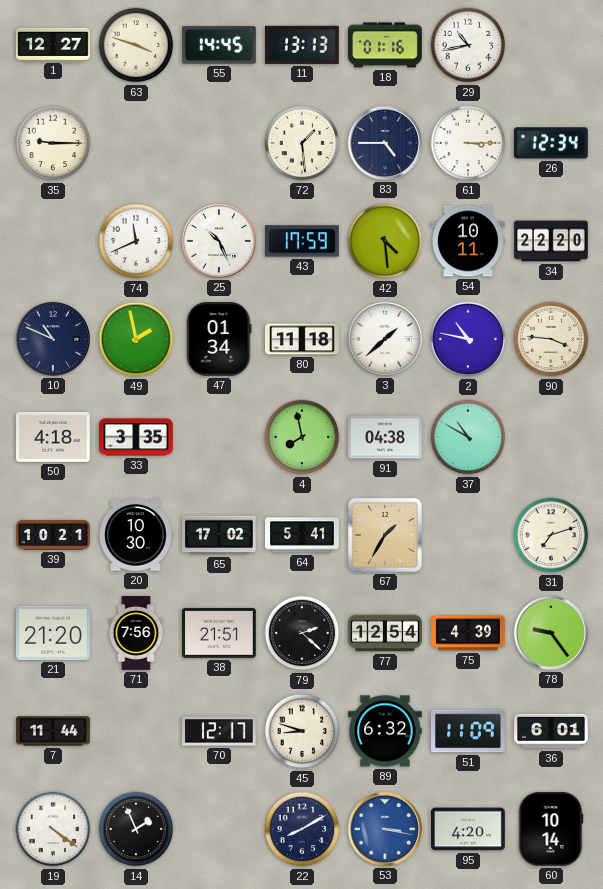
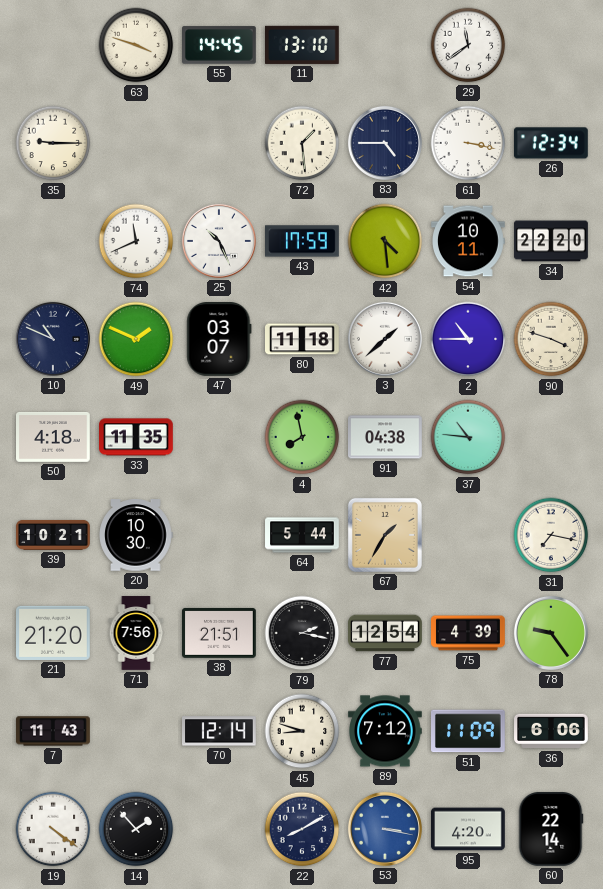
1: 12:27 -> none
11: 13:13 -> 13:10
18: 01:16 -> none
29: 10:43 -> 11:39
61: 3:15 -> 3:17
49: 1:58 -> 1:49
47: 01:34 -> 03:07
2: 10:47 -> 10:45
90: 3:46 -> 3:48
33: 3:35 -> 11:35
37: 10:50 -> 10:46
65: 17:02 -> none
64: 5:41 -> 5:44
31: 7:12 -> 7:17
79: 2:22 -> 2:17
7: 11:44 -> 11:43
70: 12:17 -> 12:14
89: 6:32 -> 7:12
36: 6:01 -> 6:06
14: 1:56 -> 1:53
60: 10:14 -> 22:14
